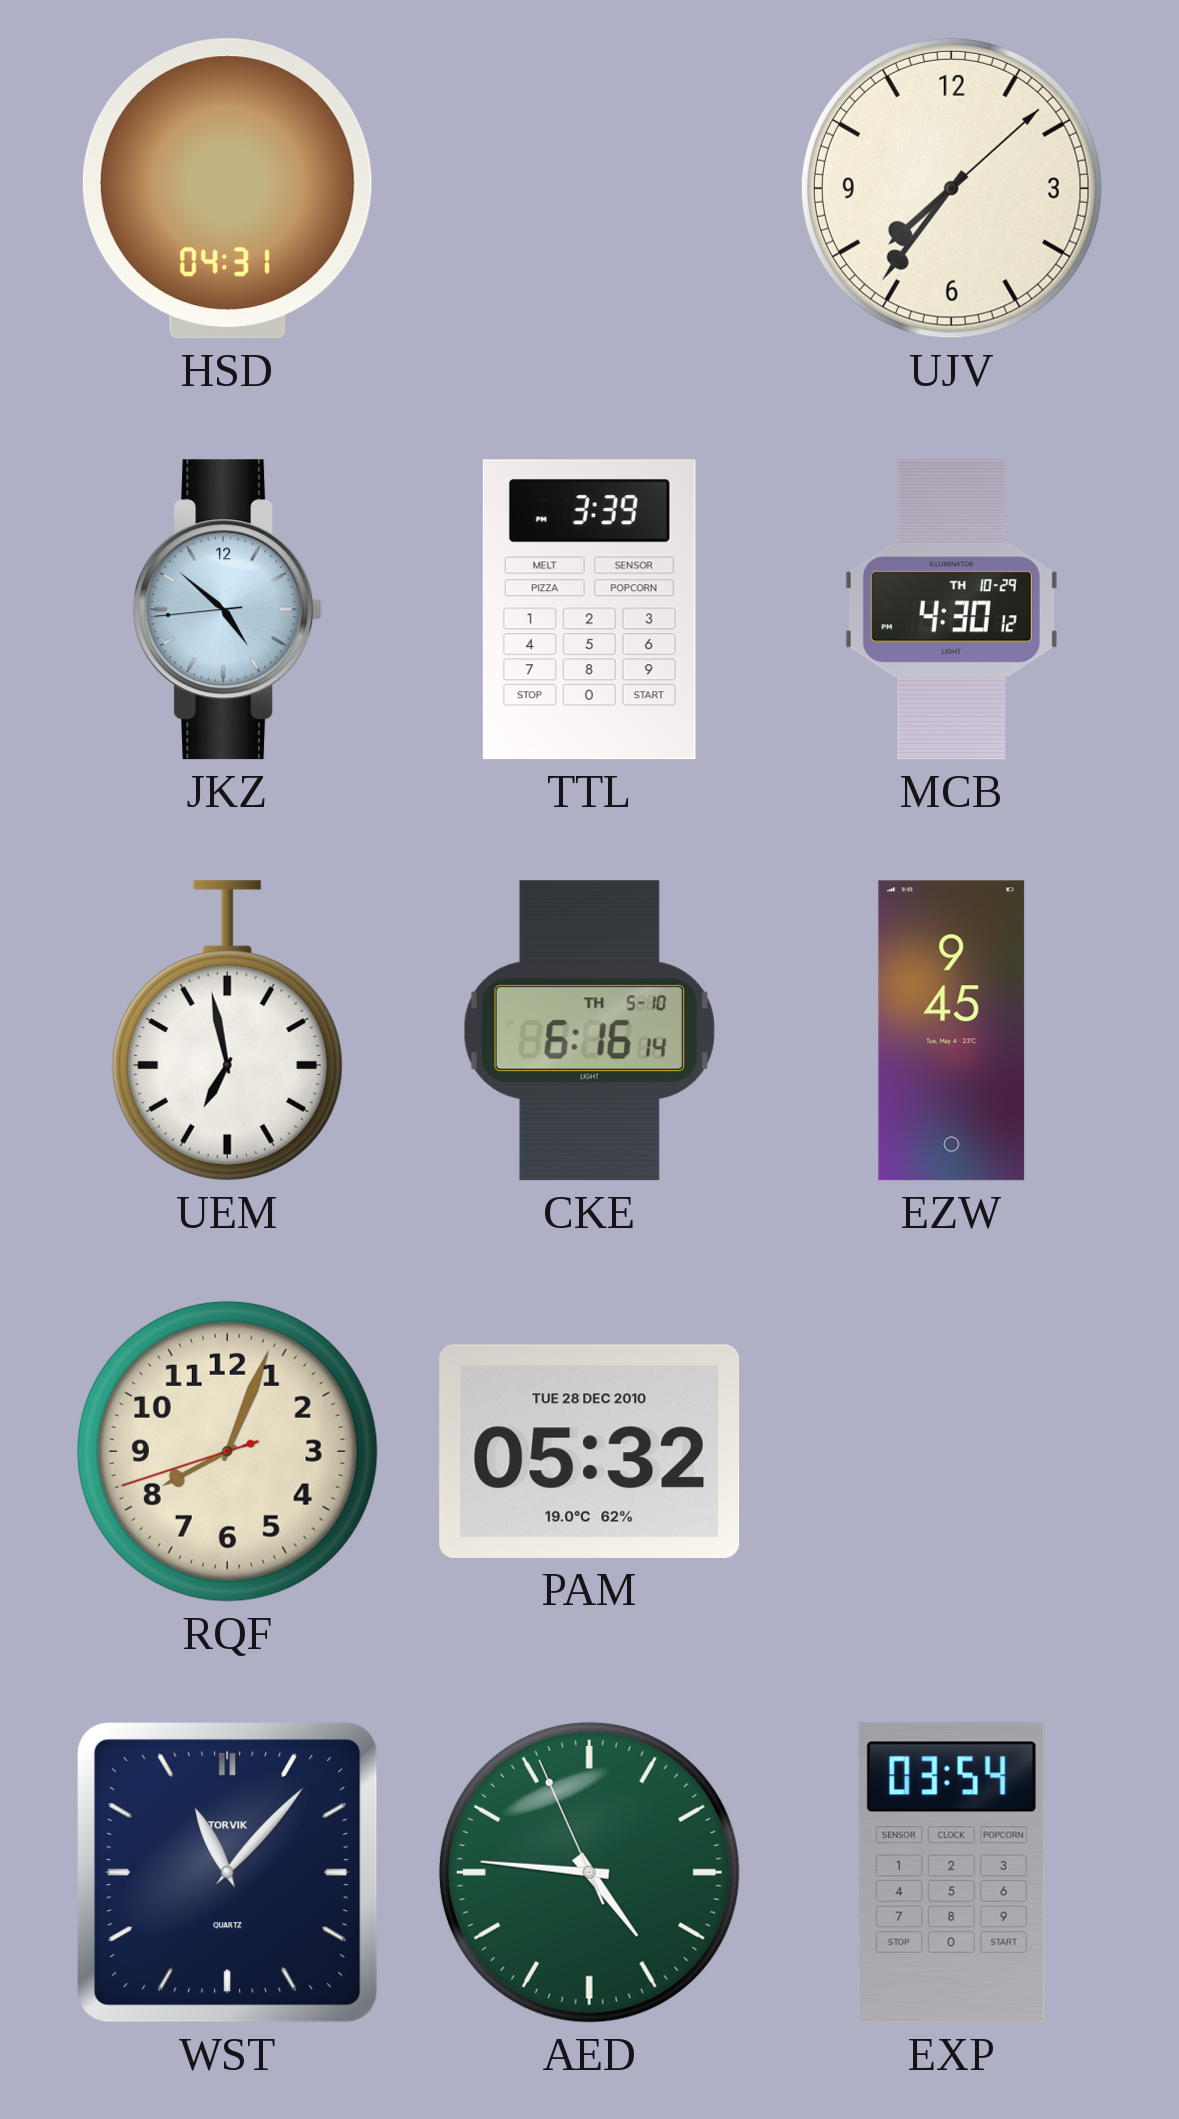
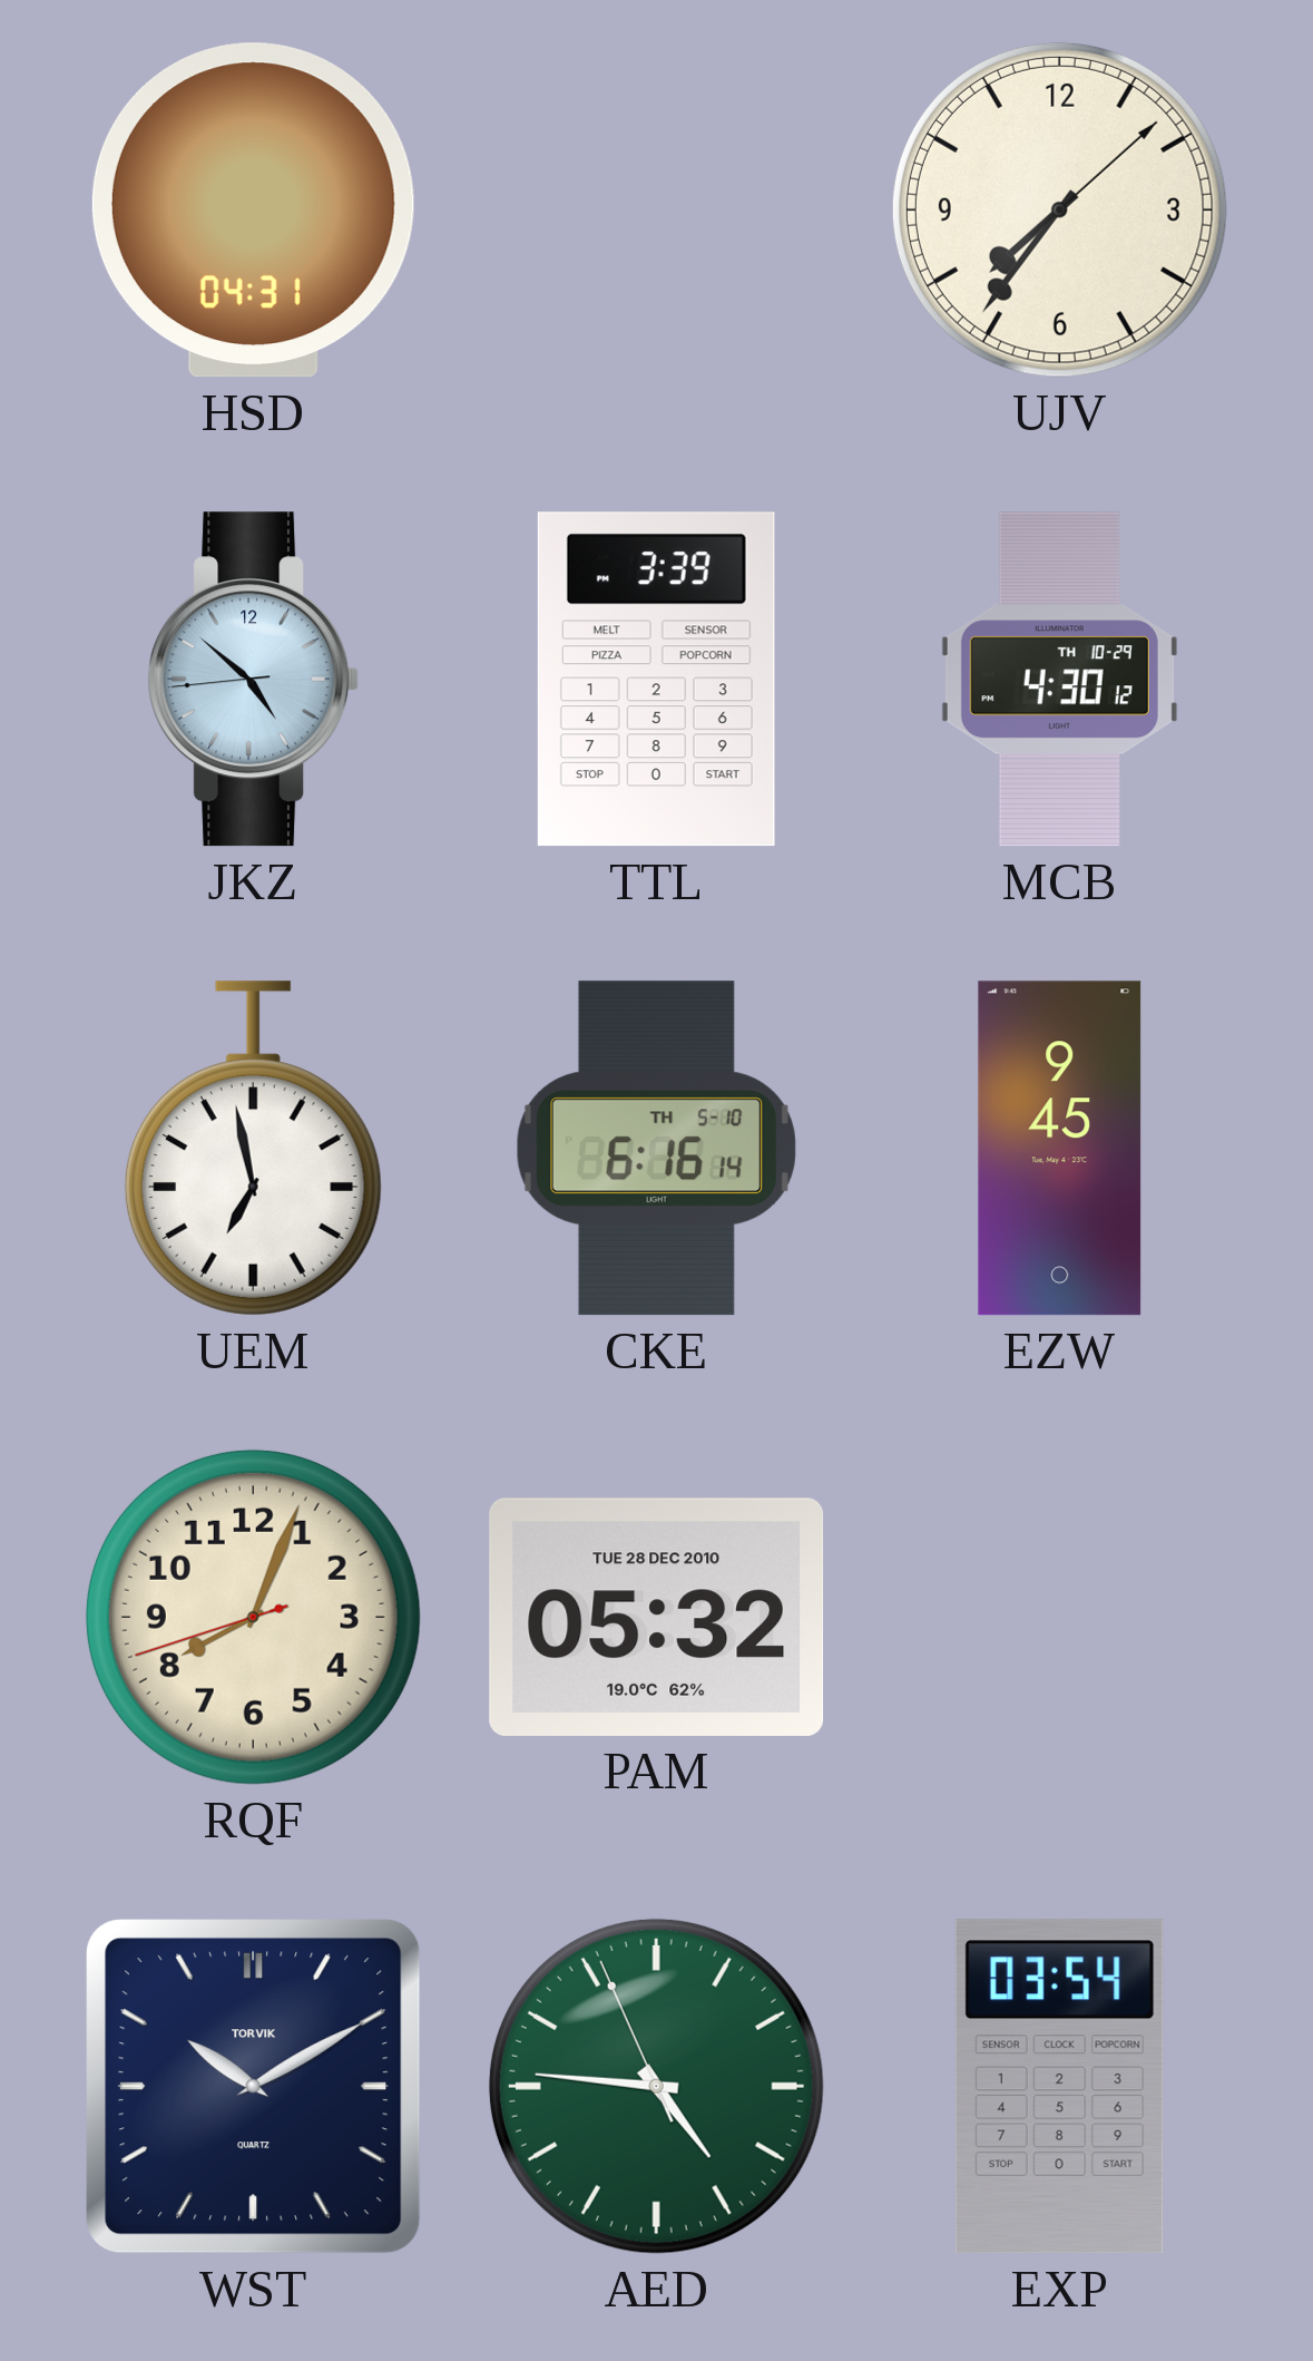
WST: 11:07 -> 10:10
